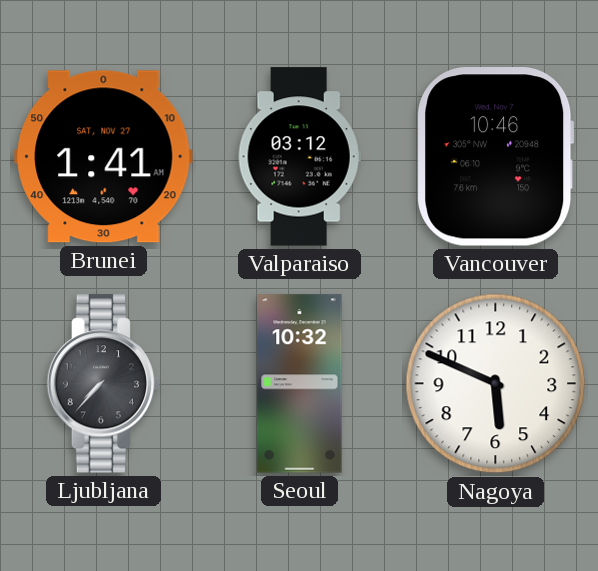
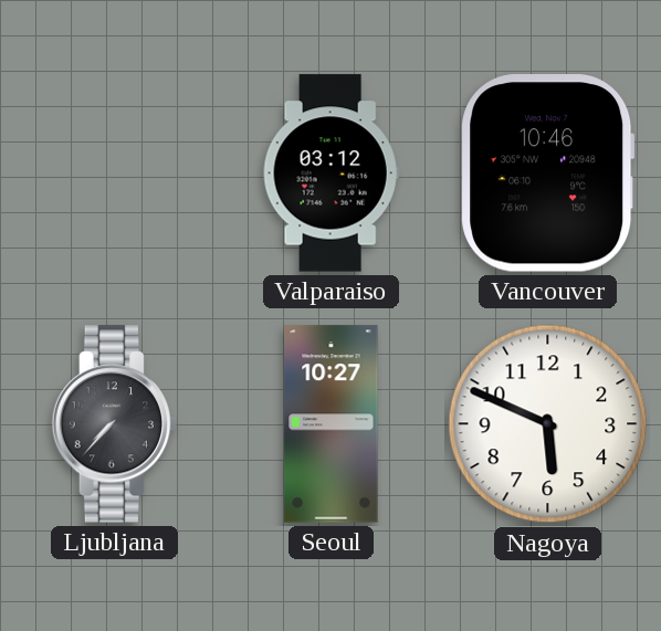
Brunei: 1:41 -> none
Seoul: 10:32 -> 10:27
